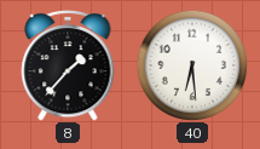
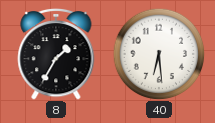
8: 1:37 -> 1:35
